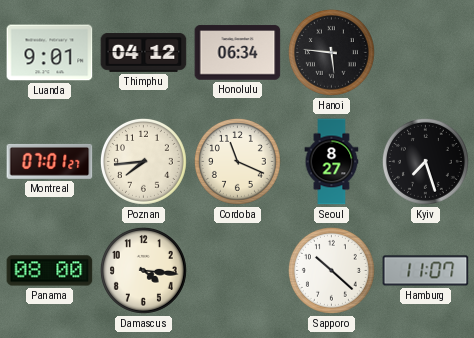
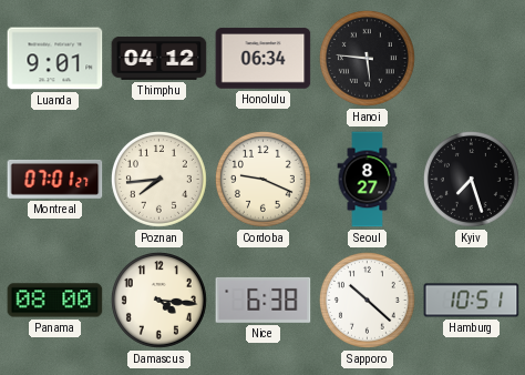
Cordoba: 11:19 -> 9:19
Nice: none -> 6:38
Hamburg: 11:07 -> 10:51
